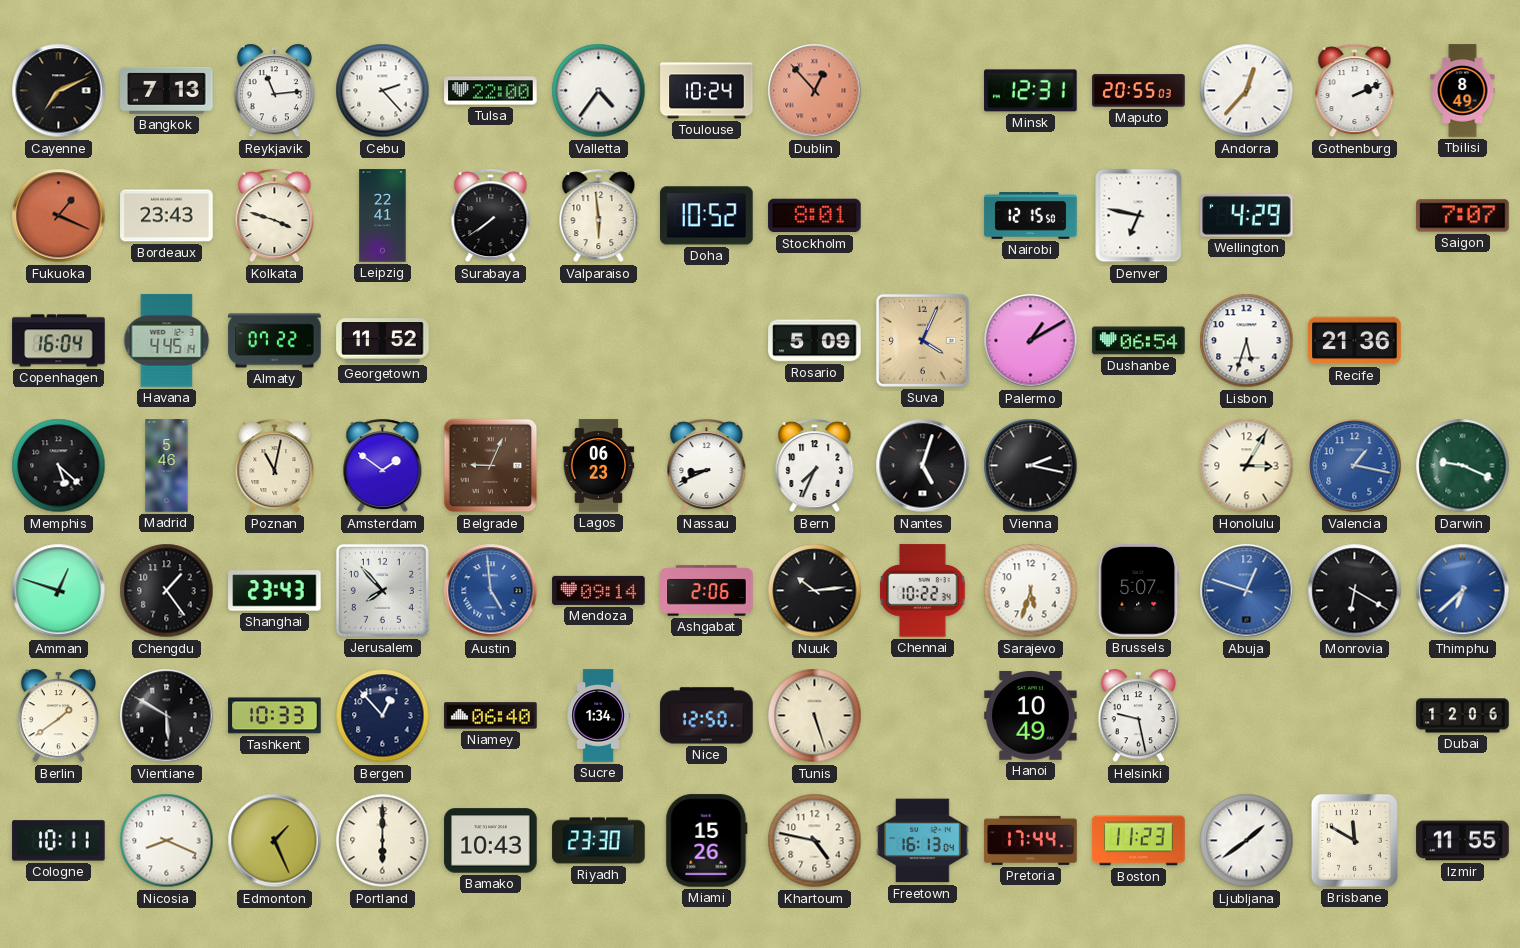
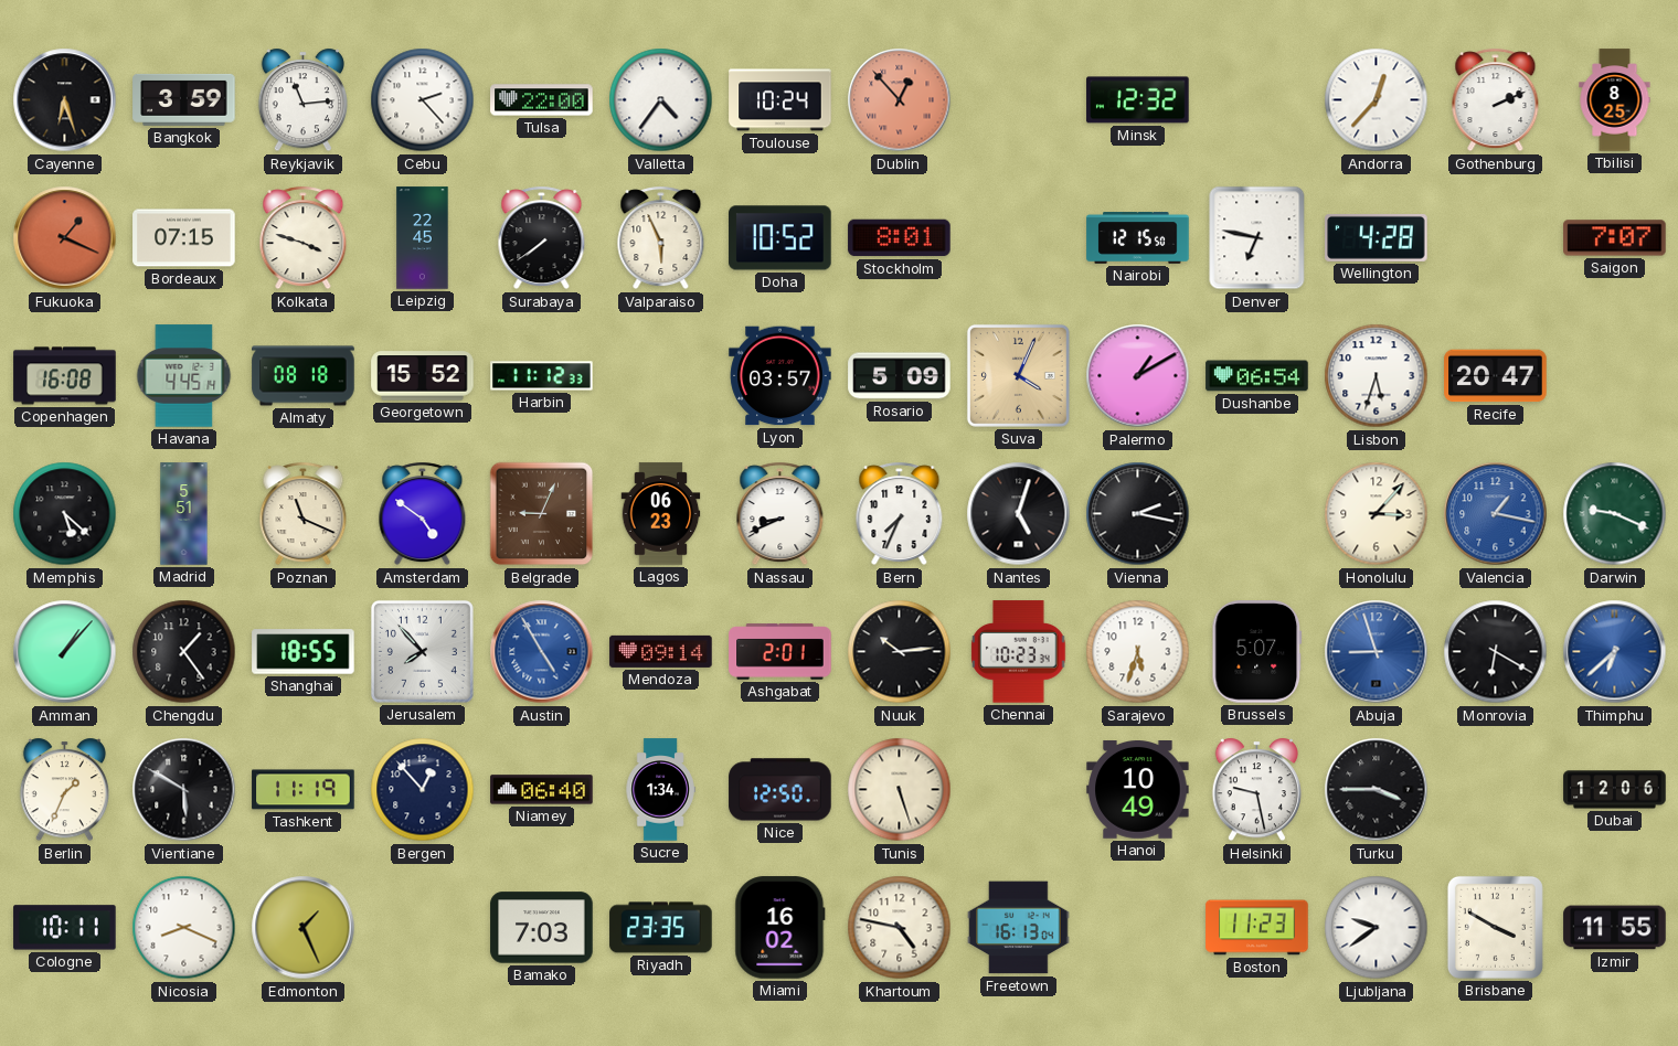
Cayenne: 7:11 -> 6:27
Bangkok: 7:13 -> 3:59
Minsk: 12:31 -> 12:32
Maputo: 20:55 -> none
Tbilisi: 8:49 -> 8:25
Bordeaux: 23:43 -> 07:15
Leipzig: 22:41 -> 22:45
Valparaiso: 5:59 -> 5:56
Wellington: 4:29 -> 4:28
Copenhagen: 16:04 -> 16:08
Almaty: 07:22 -> 08:18
Georgetown: 11:52 -> 15:52
Harbin: none -> 11:12
Lyon: none -> 03:57
Recife: 21:36 -> 20:47
Madrid: 5:46 -> 5:51
Poznan: 11:02 -> 11:19
Amsterdam: 1:51 -> 4:51
Honolulu: 3:05 -> 3:07
Amman: 12:48 -> 1:07
Shanghai: 23:43 -> 18:55
Austin: 4:59 -> 4:55
Ashgabat: 2:06 -> 2:01
Chennai: 10:22 -> 10:23
Abuja: 12:48 -> 8:57
Berlin: 1:39 -> 1:34
Tashkent: 10:33 -> 11:19
Turku: none -> 3:45
Portland: 6:00 -> none
Bamako: 10:43 -> 7:03
Riyadh: 23:30 -> 23:35
Miami: 15:26 -> 16:02
Pretoria: 17:44 -> none
Ljubljana: 1:39 -> 9:39
Brisbane: 11:50 -> 3:50
